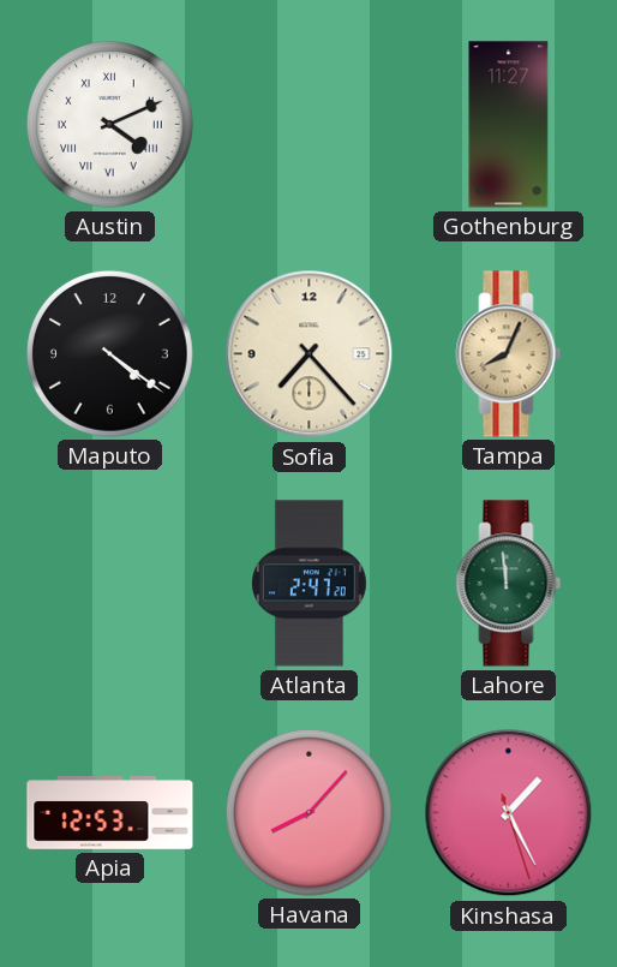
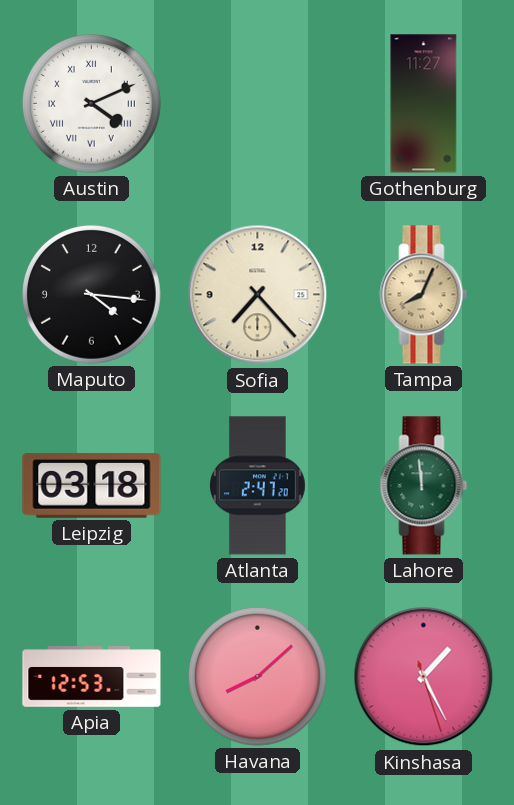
Maputo: 4:21 -> 4:16
Leipzig: none -> 03:18
Havana: 8:07 -> 8:08
